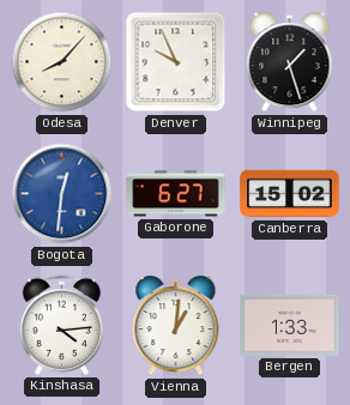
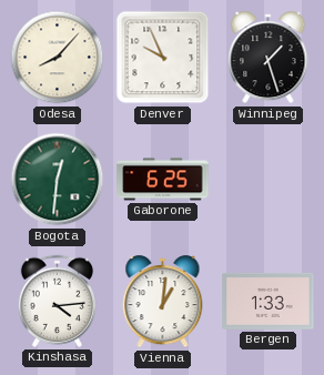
Bogota dial: blue -> green
Gaborone: 6:27 -> 6:25
Canberra: 15:02 -> none
